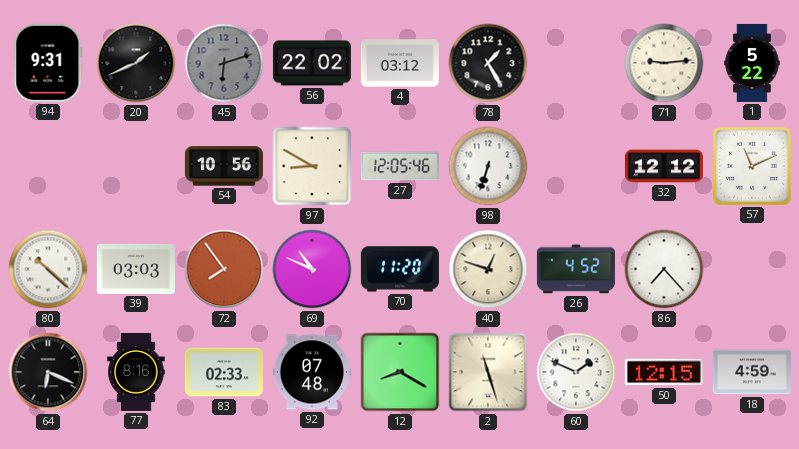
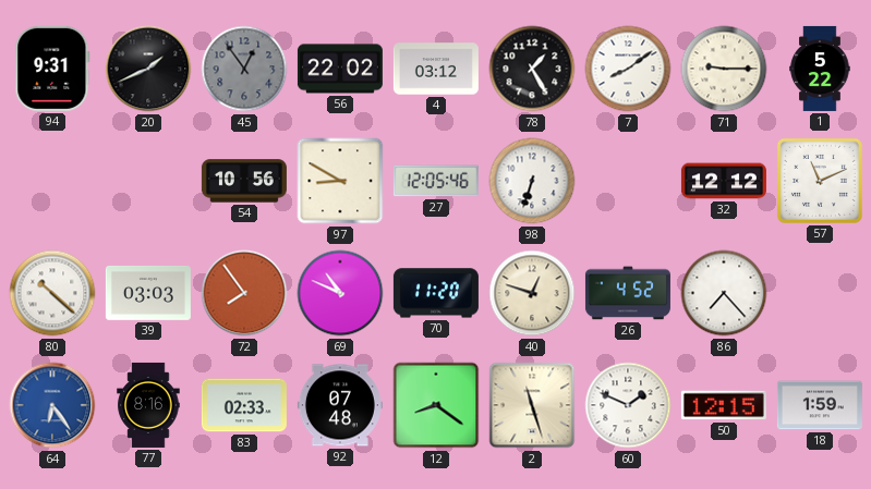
45: 6:12 -> 12:54
7: none -> 8:09
71: 9:14 -> 9:15
64: 6:19 -> 6:24
64 dial: black -> blue
12: 8:20 -> 8:21
18: 4:59 -> 1:59
